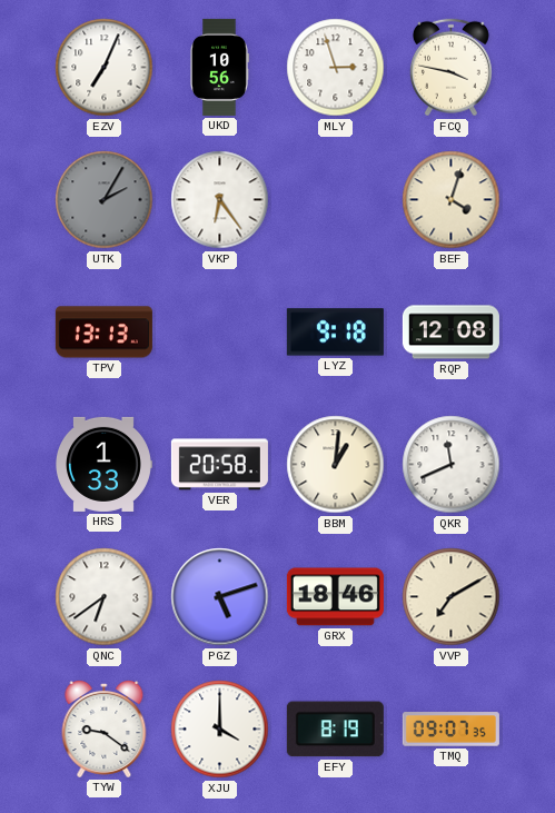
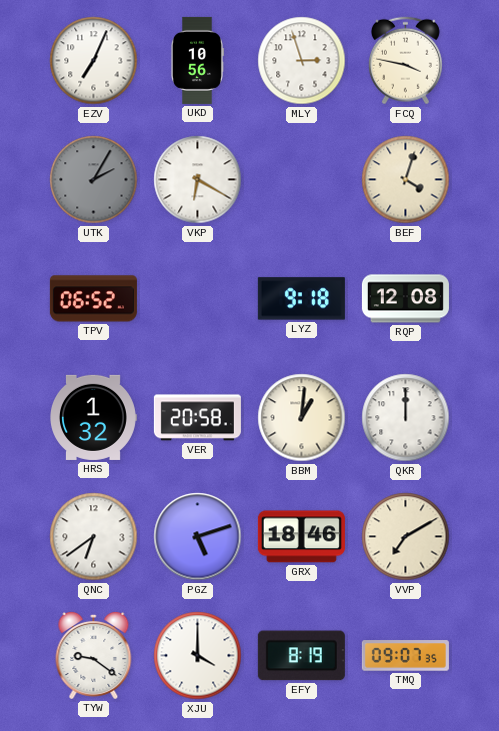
VKP: 6:24 -> 6:20
TPV: 13:13 -> 06:52
HRS: 1:33 -> 1:32
QKR: 11:41 -> 12:00
